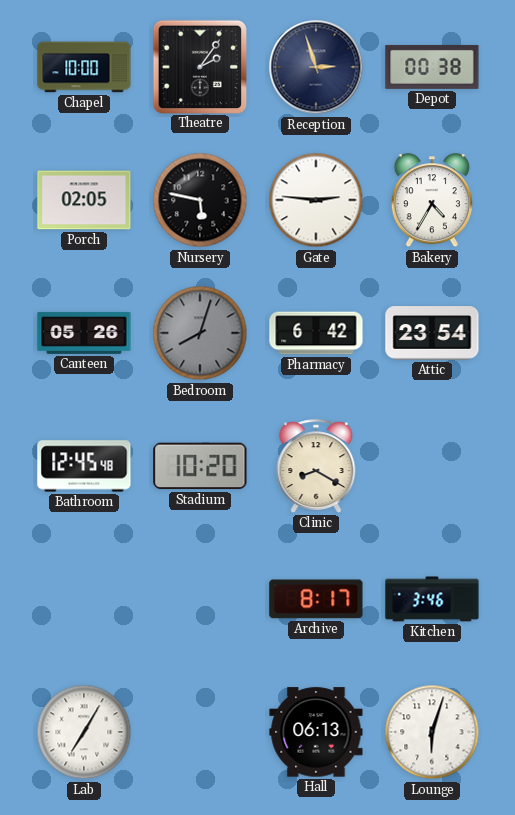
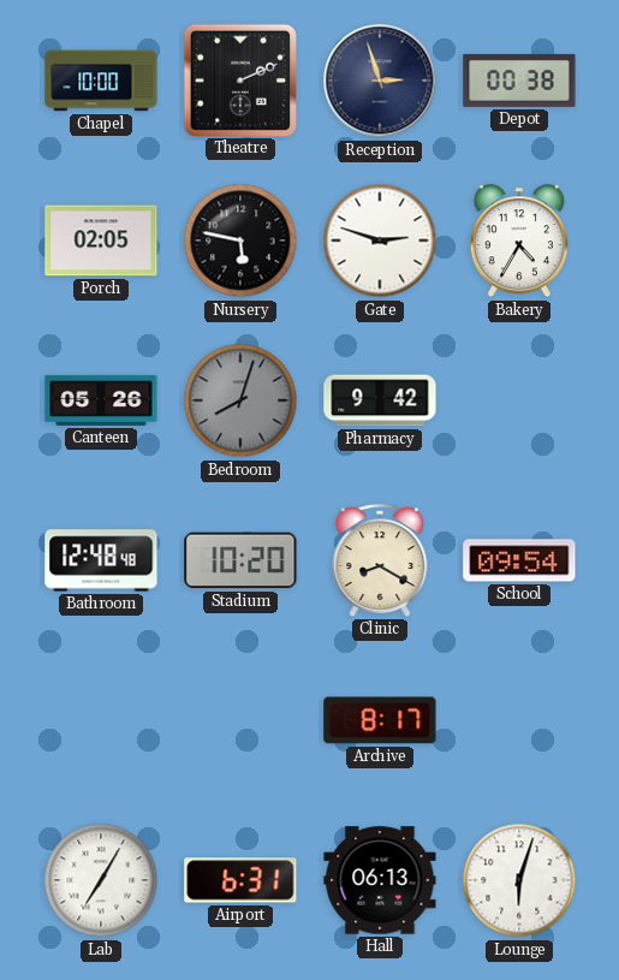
Theatre: 2:06 -> 2:11
Gate: 2:46 -> 2:48
Pharmacy: 6:42 -> 9:42
Attic: 23:54 -> none
Bathroom: 12:45 -> 12:48
School: none -> 09:54
Kitchen: 3:46 -> none
Airport: none -> 6:31
